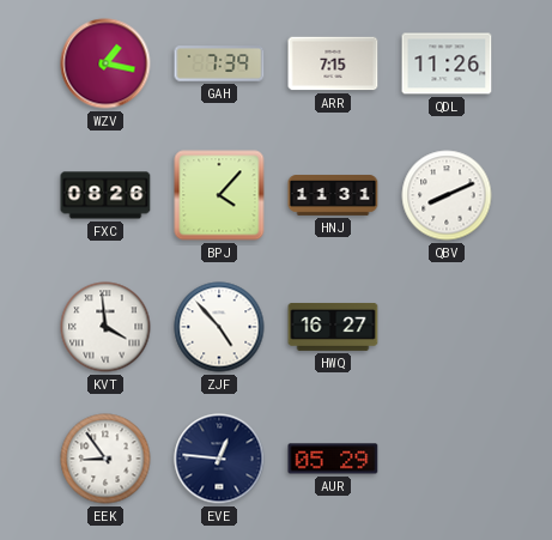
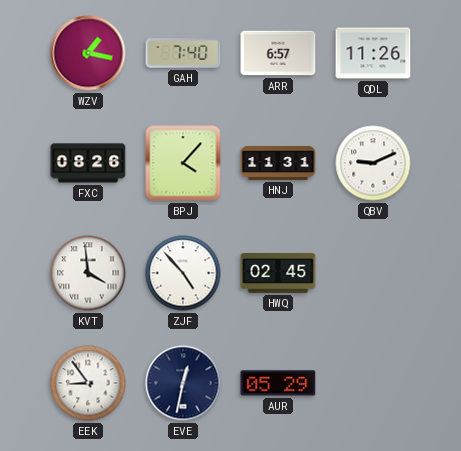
GAH: 7:39 -> 7:40
ARR: 7:15 -> 6:57
QBV: 8:11 -> 9:11
HWQ: 16:27 -> 02:45
EVE: 12:46 -> 12:32
